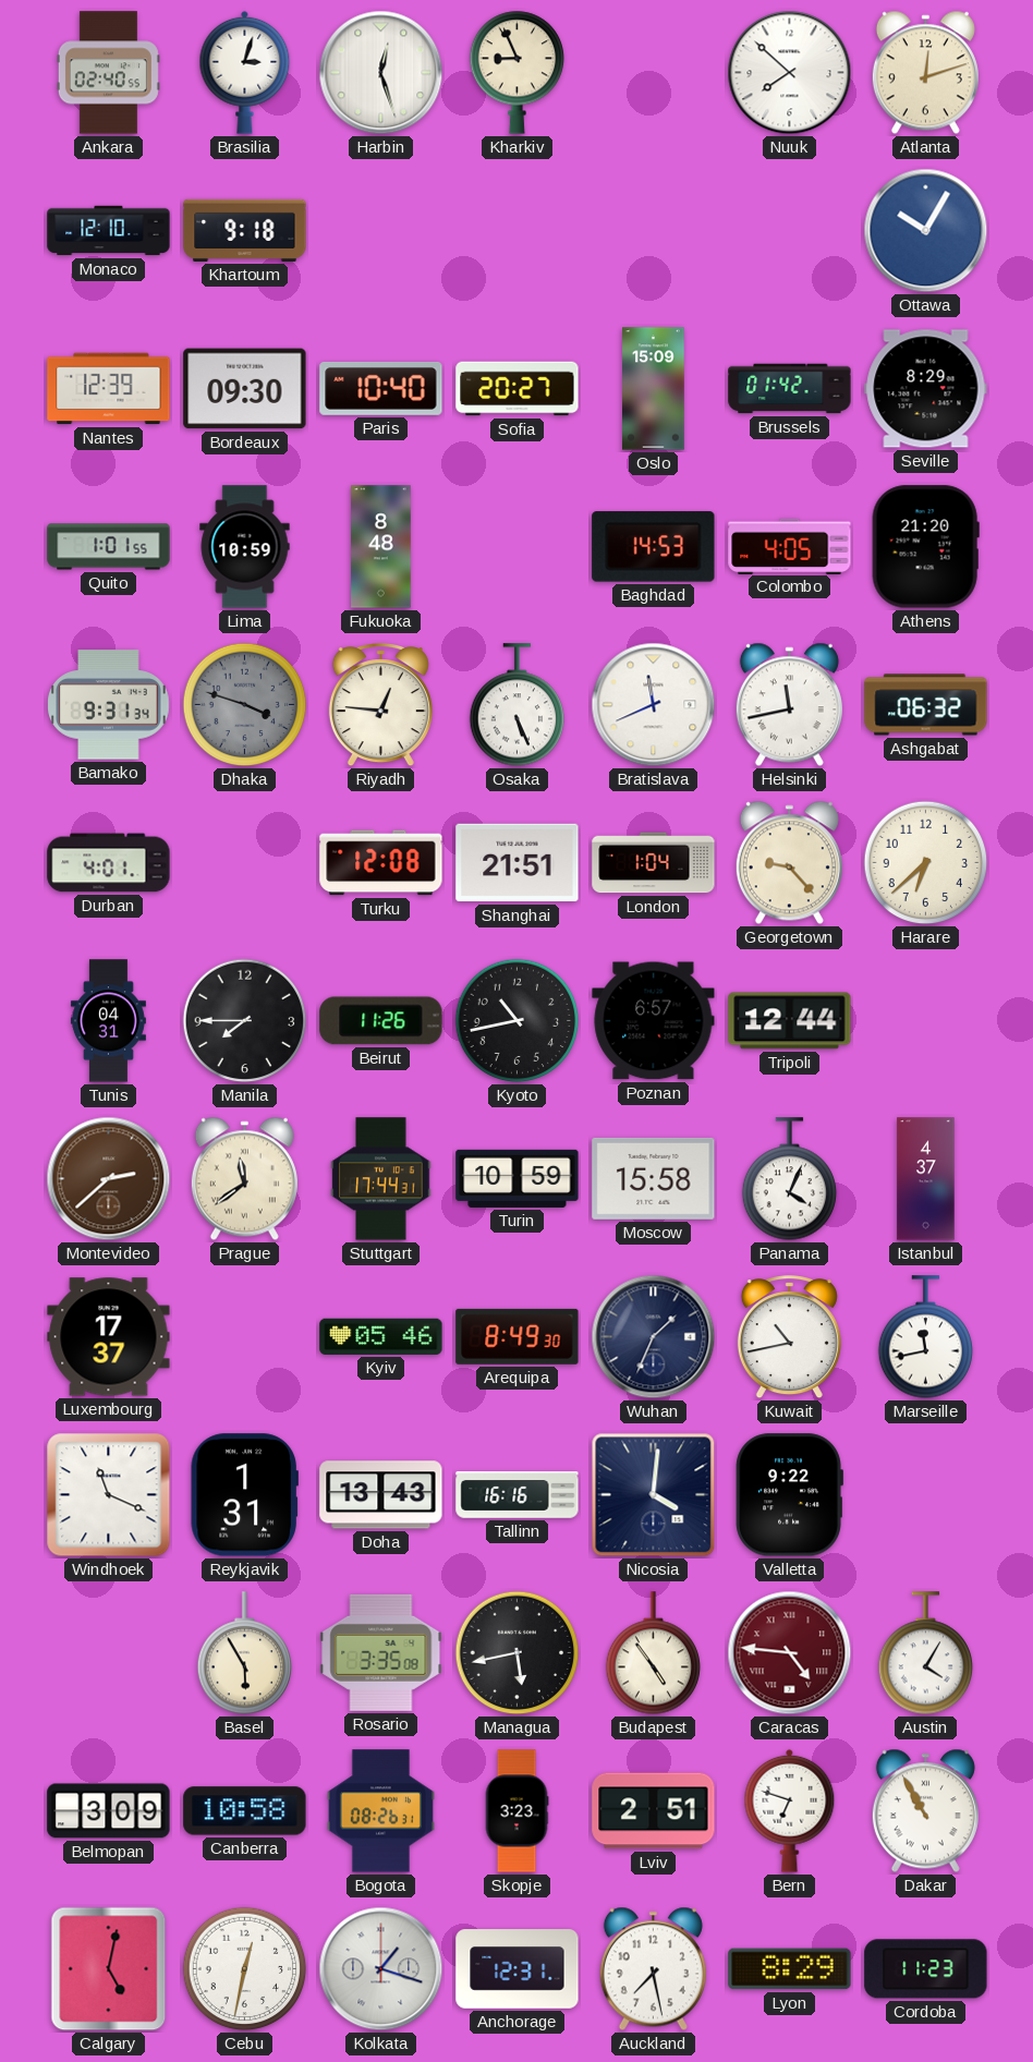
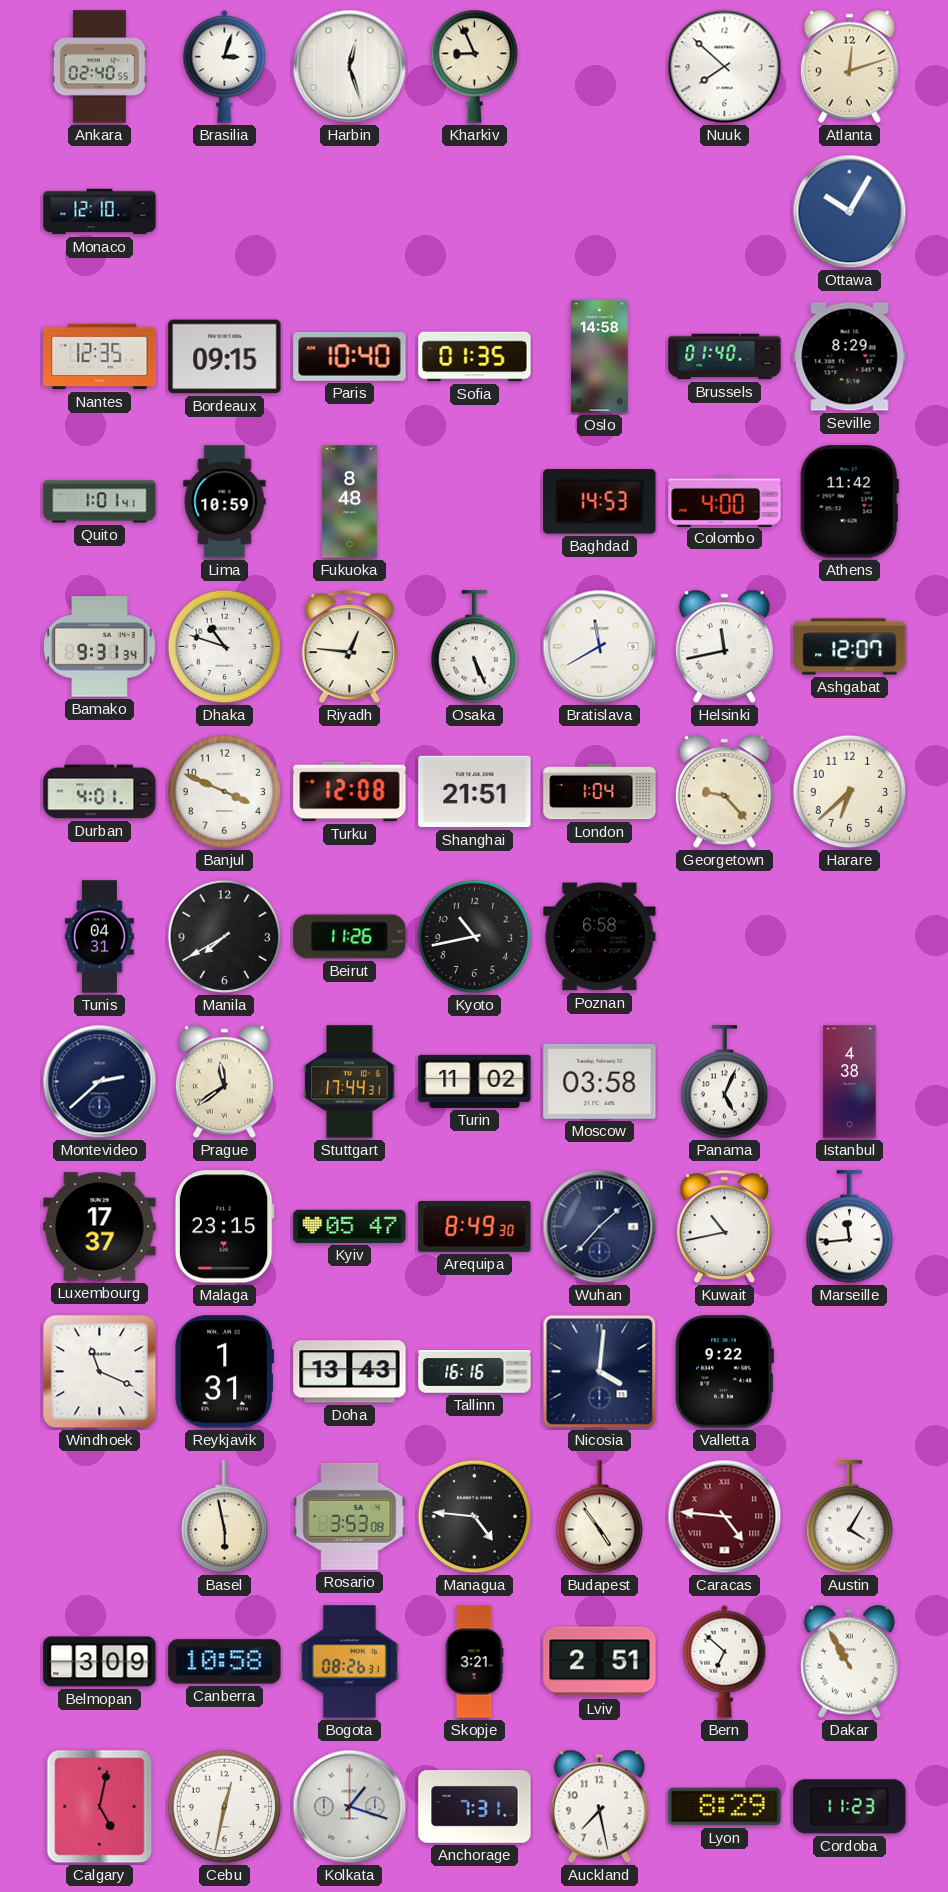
Khartoum: 9:18 -> none
Nantes: 12:39 -> 12:35
Bordeaux: 09:30 -> 09:15
Sofia: 20:27 -> 01:35
Oslo: 15:09 -> 14:58
Brussels: 01:42 -> 01:40
Quito: 1:01:55 -> 1:01:41
Colombo: 4:05 -> 4:00
Athens: 21:20 -> 11:42
Dhaka: 3:48 -> 10:48
Dhaka dial: grey -> white
Bratislava: 11:41 -> 11:40
Ashgabat: 06:32 -> 12:07
Banjul: none -> 3:49
Manila: 7:45 -> 7:40
Poznan: 6:57 -> 6:58
Tripoli: 12:44 -> none
Montevideo dial: brown -> navy
Turin: 10:59 -> 11:02
Moscow: 15:58 -> 03:58
Panama: 4:04 -> 5:04
Istanbul: 4:37 -> 4:38
Malaga: none -> 23:15
Kyiv: 05:46 -> 05:47
Wuhan: 1:34 -> 1:37
Marseille: 11:43 -> 11:44
Basel: 5:55 -> 5:58
Rosario: 3:35 -> 3:53
Managua: 5:43 -> 4:46
Skopje: 3:23 -> 3:21
Bern: 6:48 -> 6:52
Anchorage: 12:31 -> 7:31
